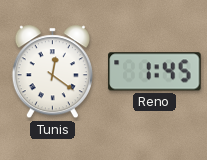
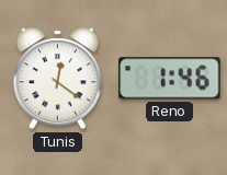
Reno: 1:45 -> 1:46
